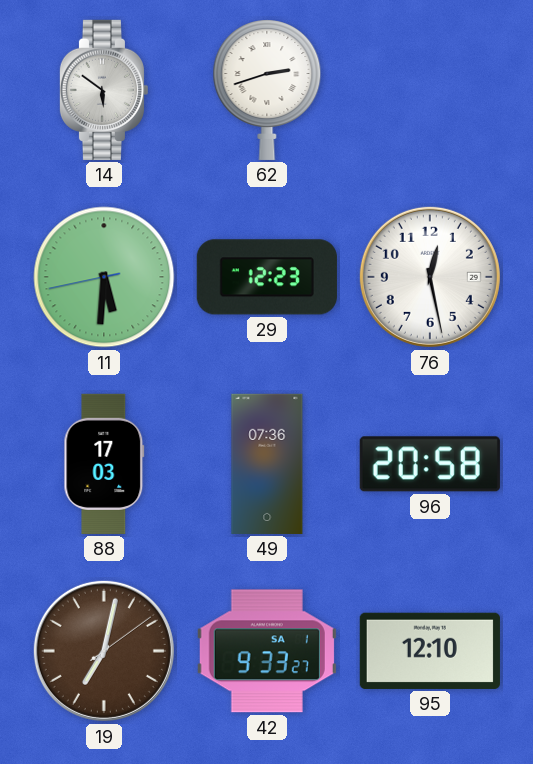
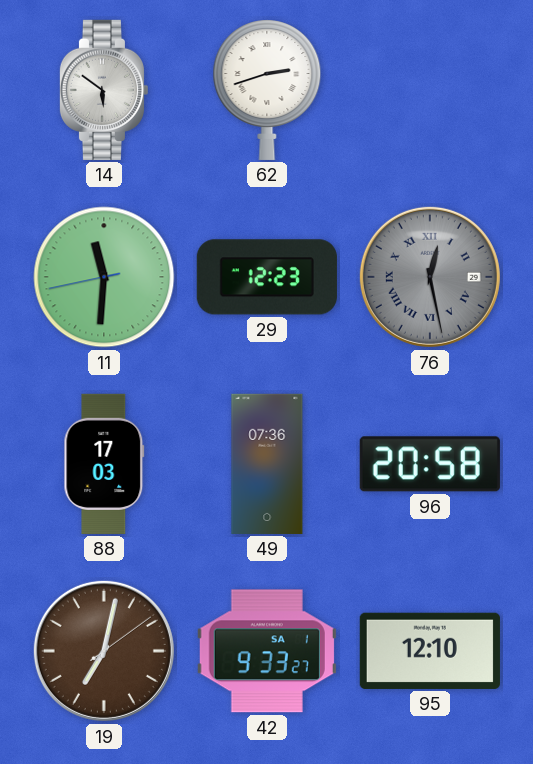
11: 5:30 -> 11:30
76 dial: white -> grey
76 numerals: Arabic -> Roman
